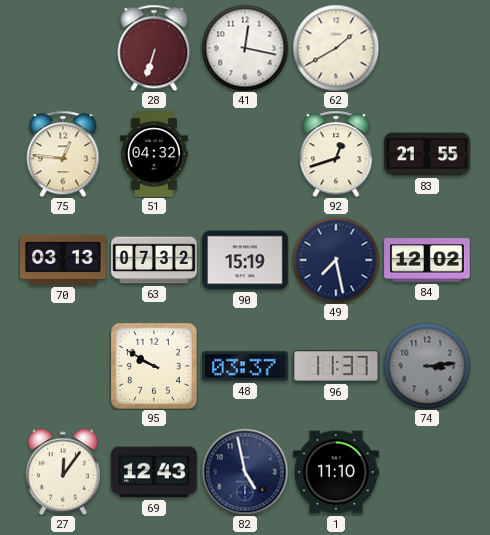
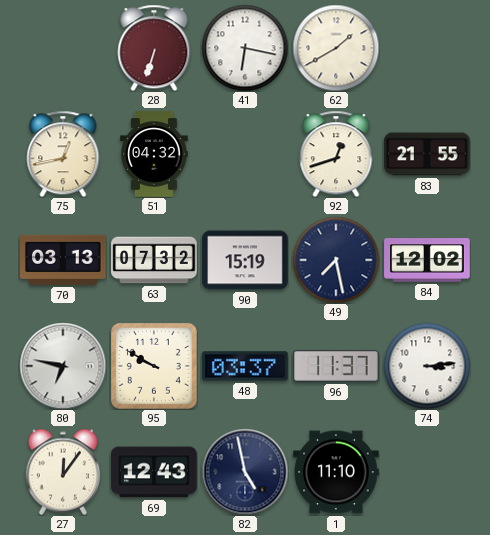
41: 12:17 -> 6:17
75: 12:46 -> 12:43
80: none -> 6:47
74 dial: grey -> white
